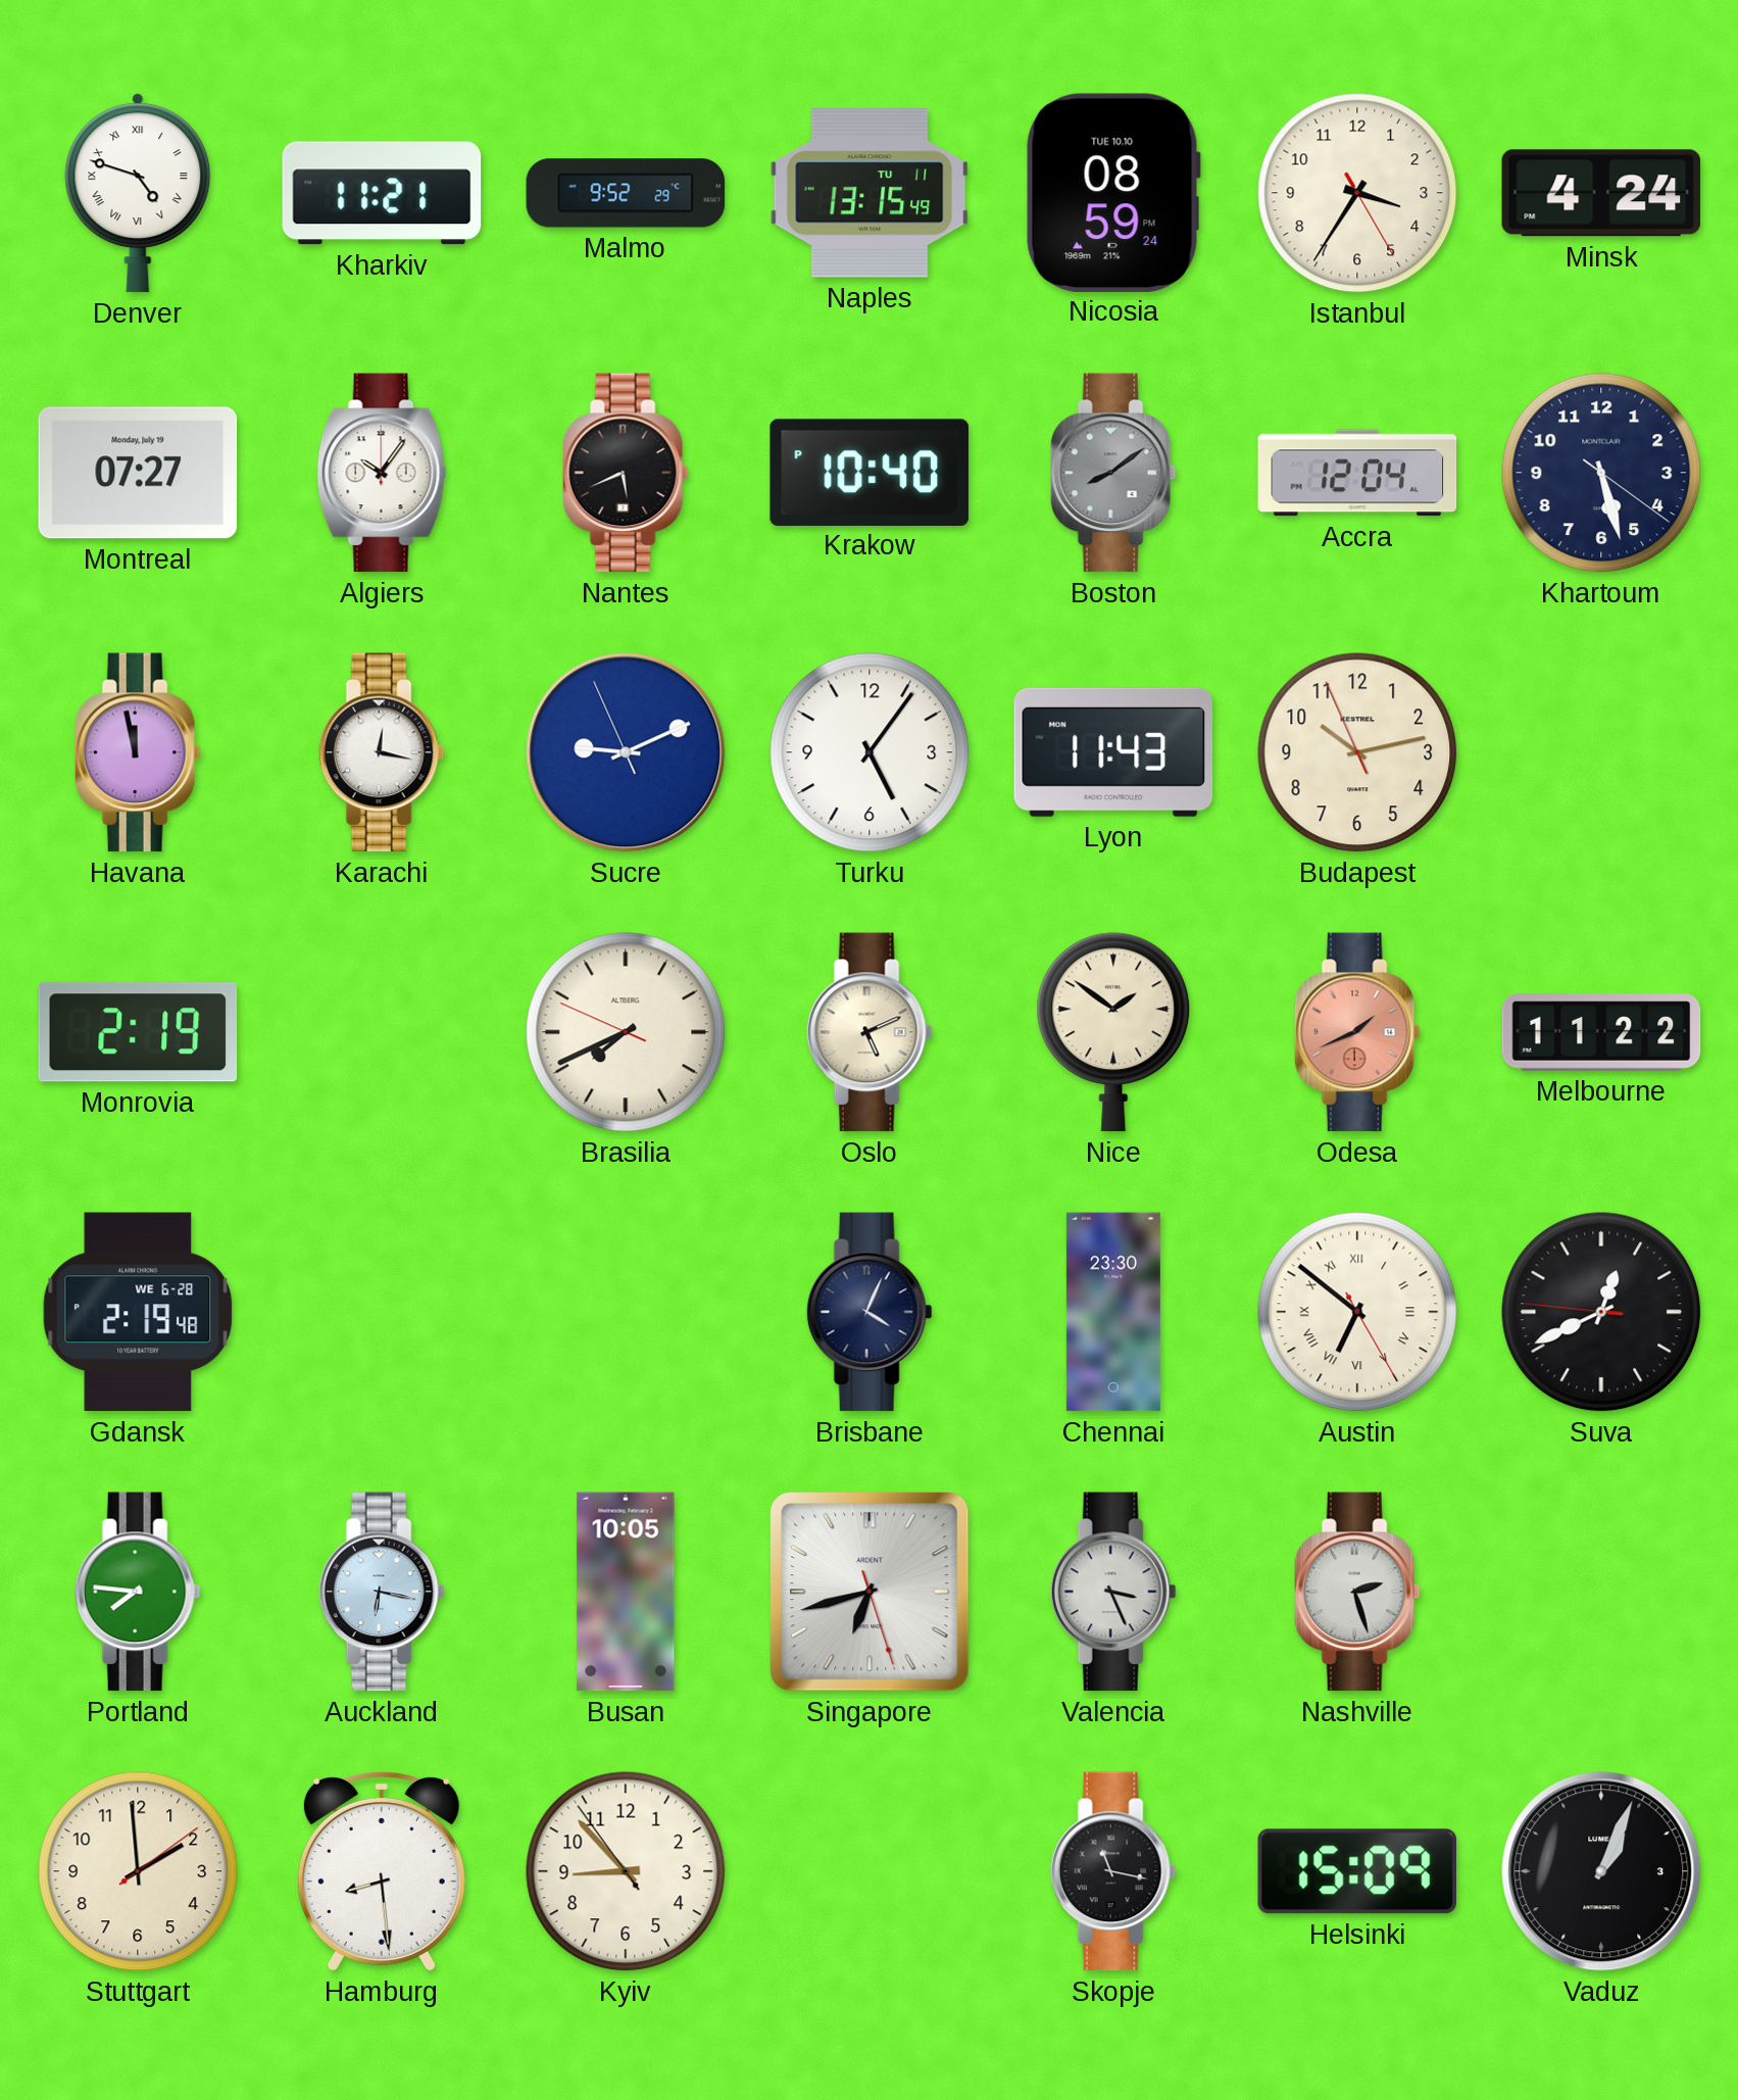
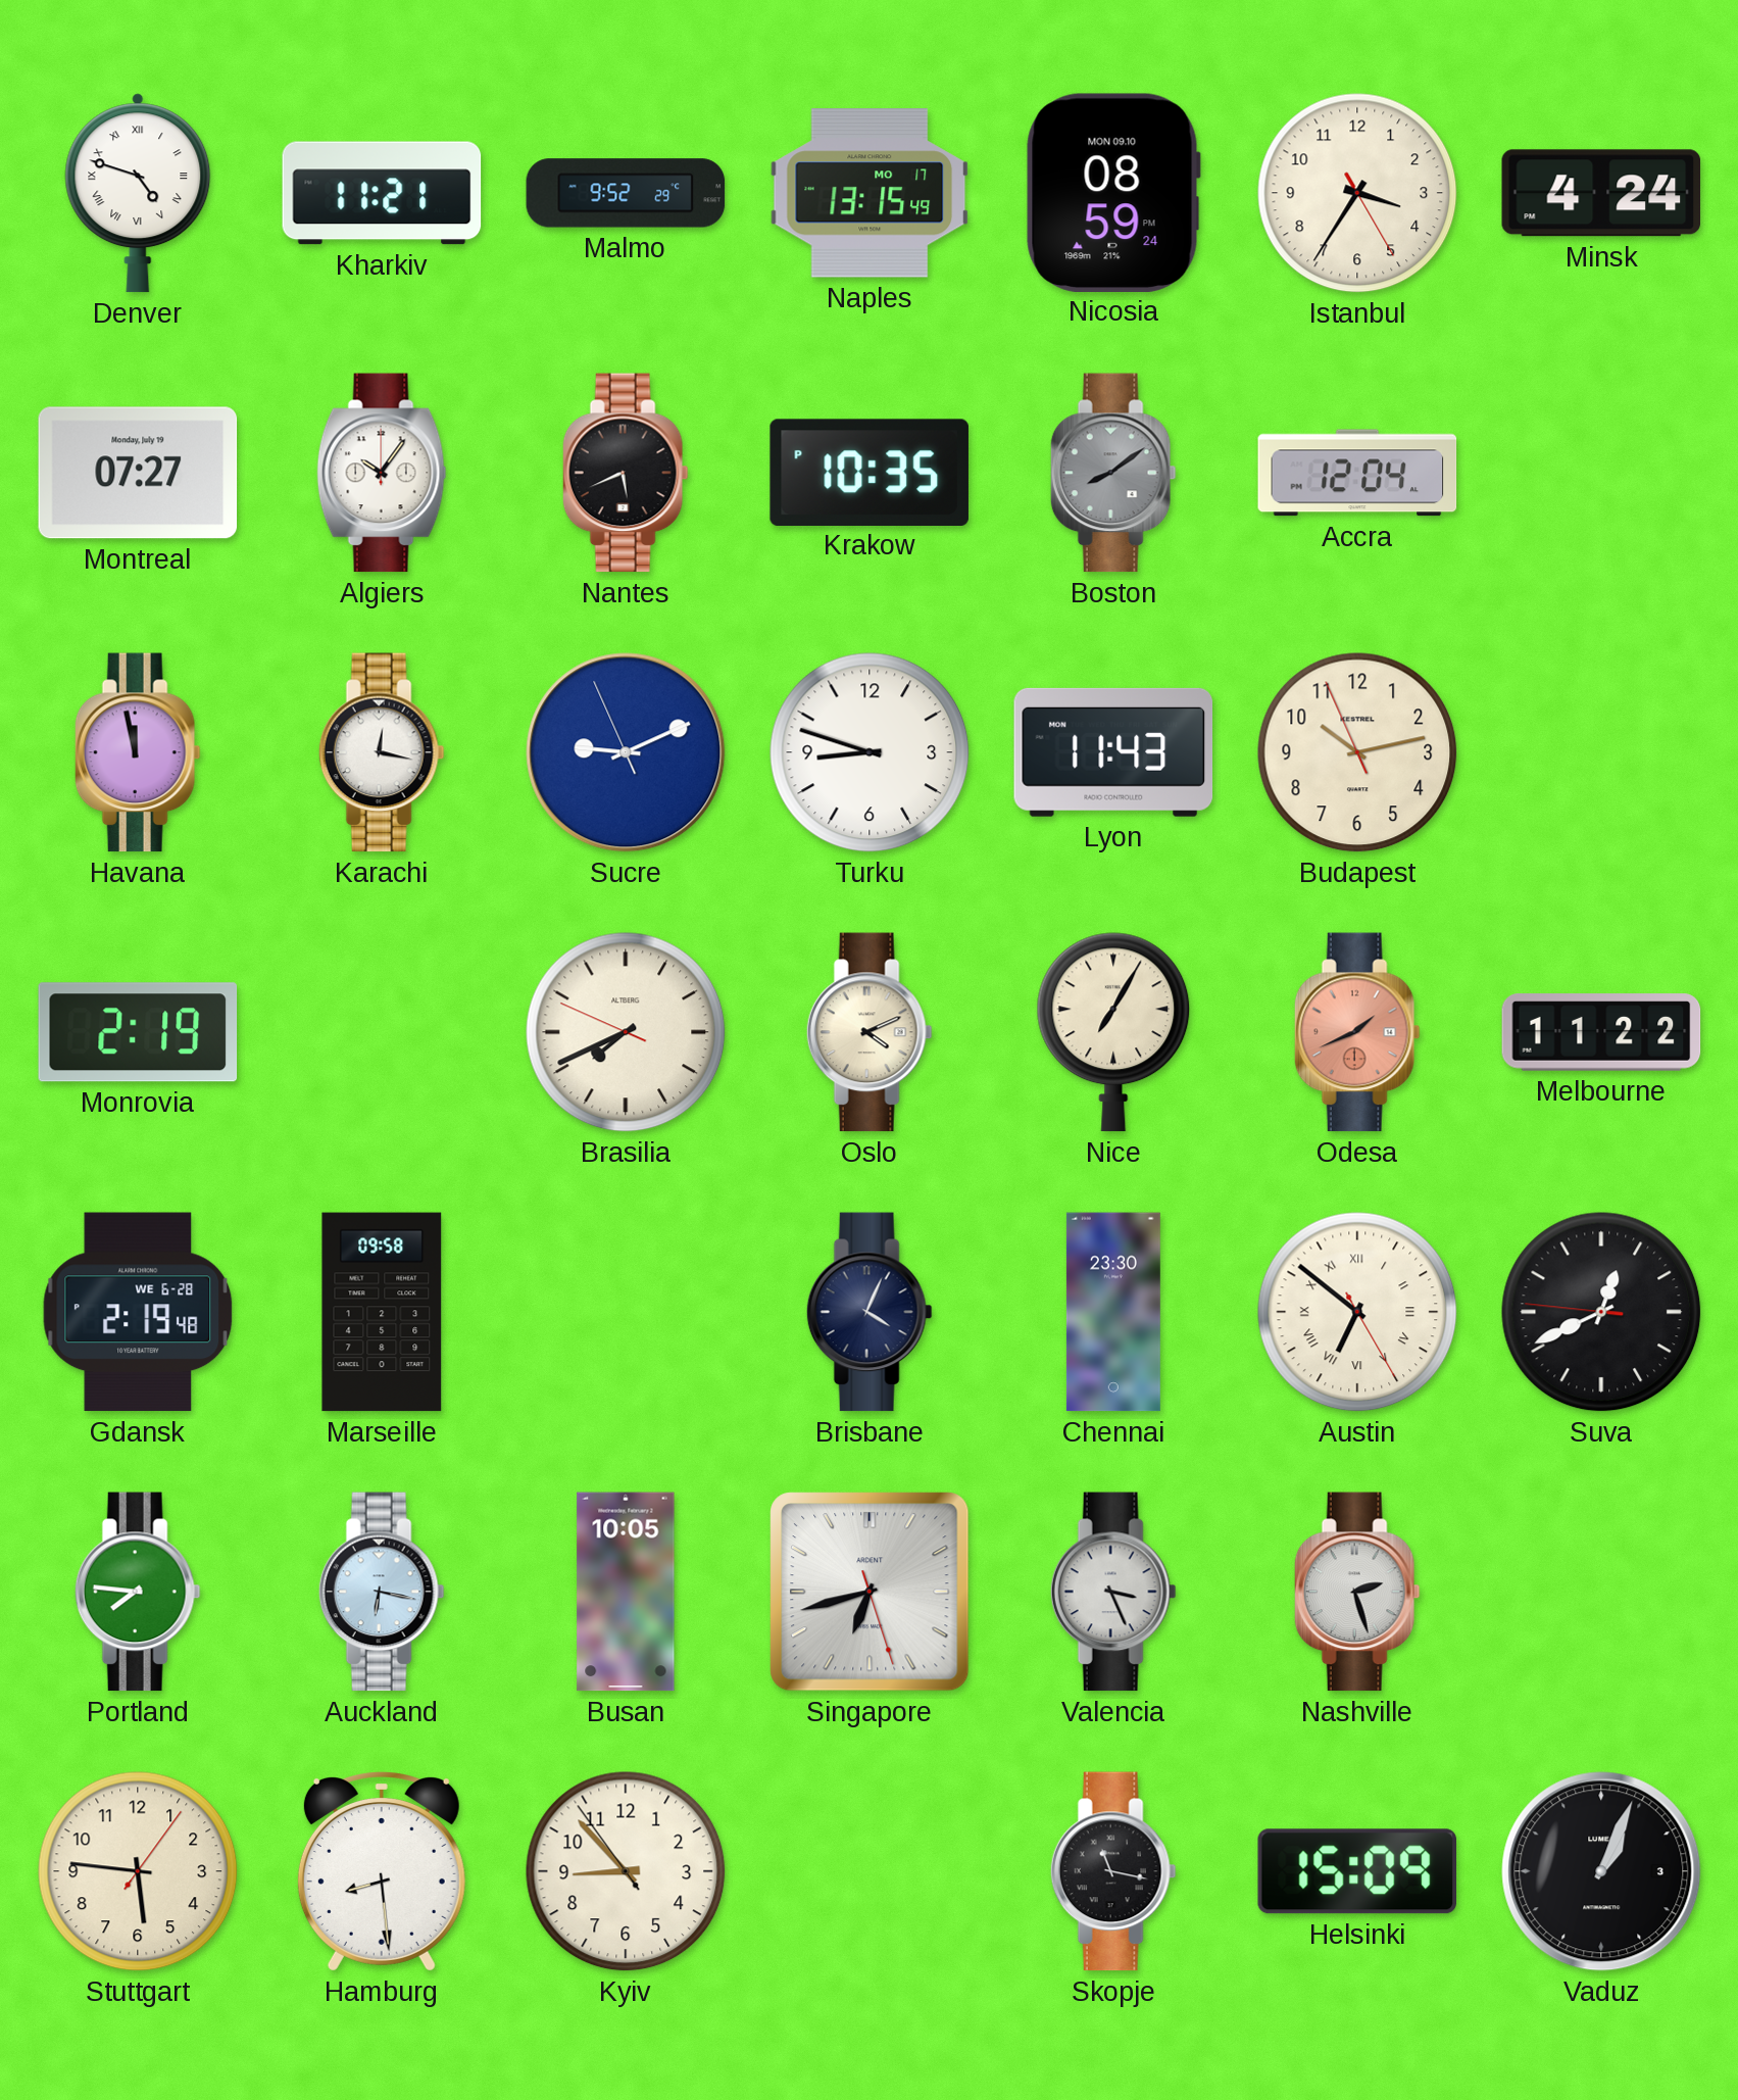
Naples date: TU 11 -> MO 17
Nicosia date: TUE 10.10 -> MON 09.10
Krakow: 10:40 -> 10:35
Khartoum: 5:27 -> none
Turku: 5:06 -> 8:48
Oslo: 5:11 -> 4:11
Nice: 1:51 -> 7:05
Marseille: none -> 09:58
Stuttgart: 1:59 -> 5:46
